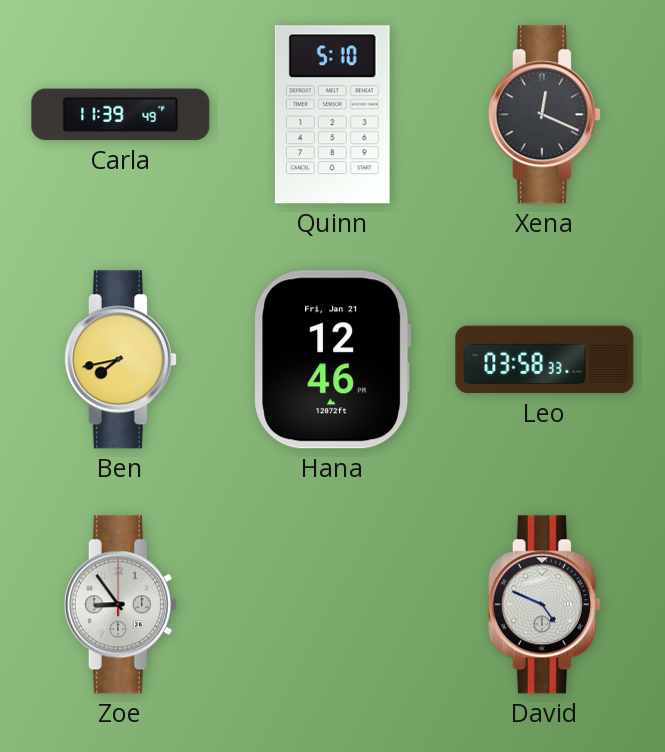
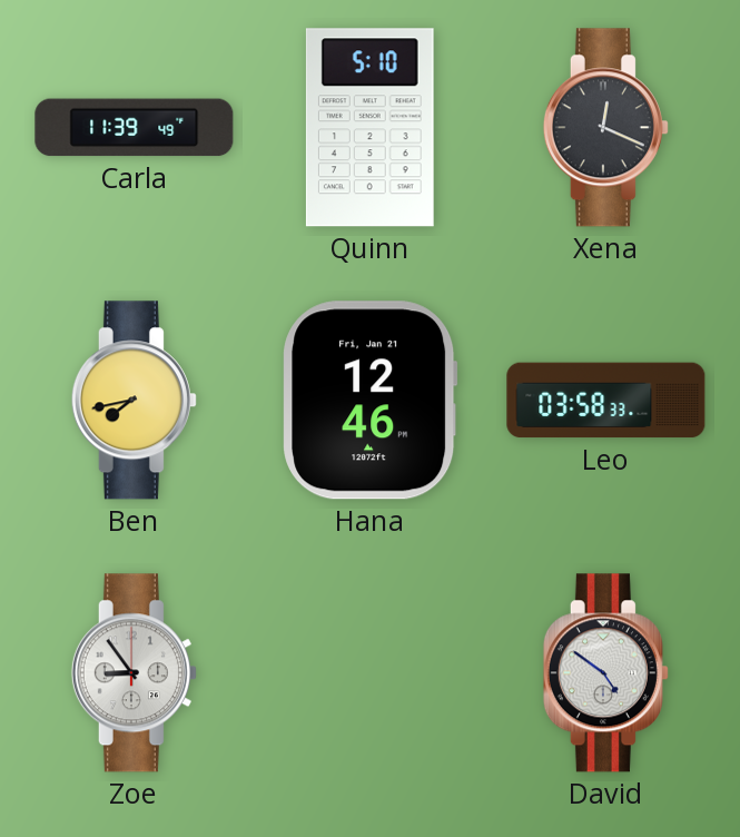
David: 4:49 -> 4:51
